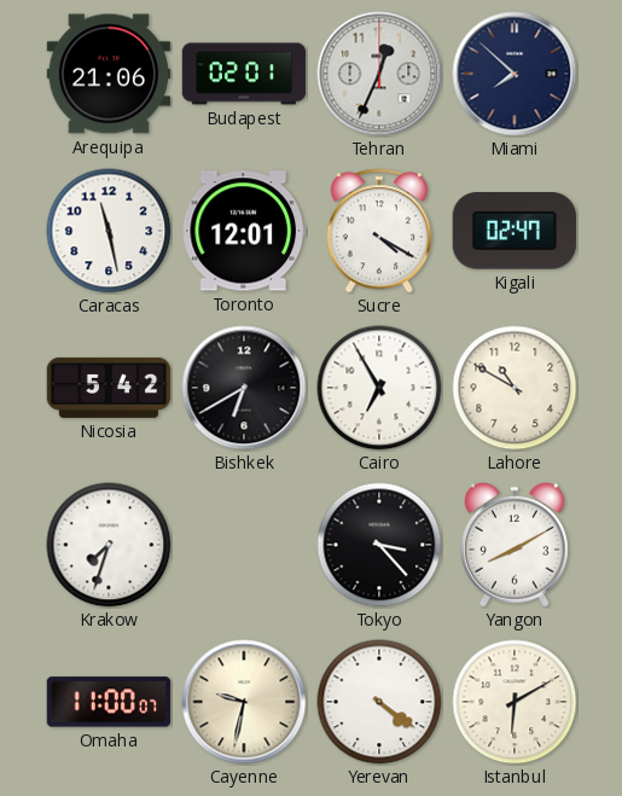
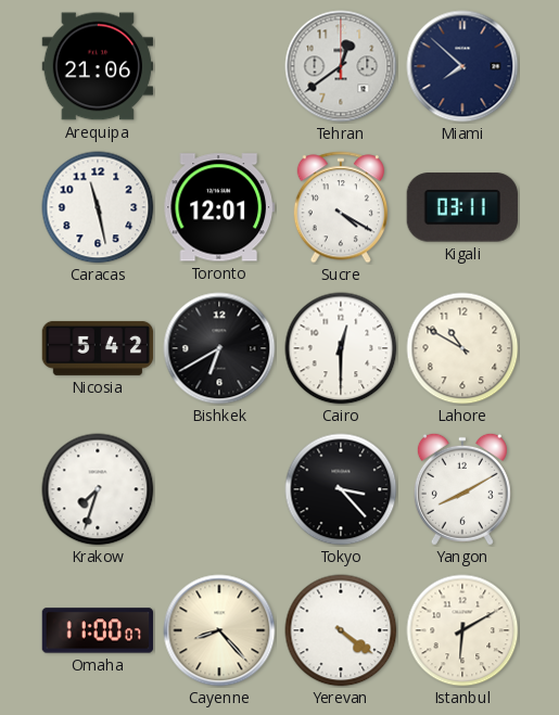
Budapest: 02:01 -> none
Tehran: 12:34 -> 12:39
Kigali: 02:47 -> 03:11
Cairo: 6:55 -> 12:30
Cayenne: 9:32 -> 8:23
